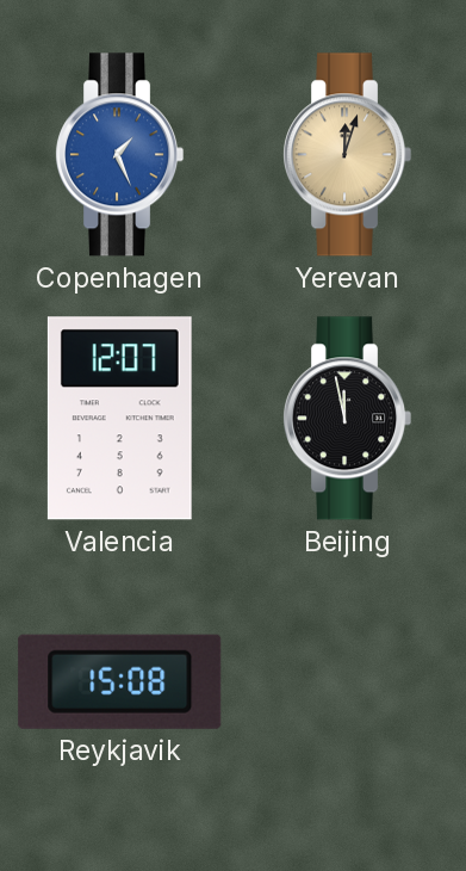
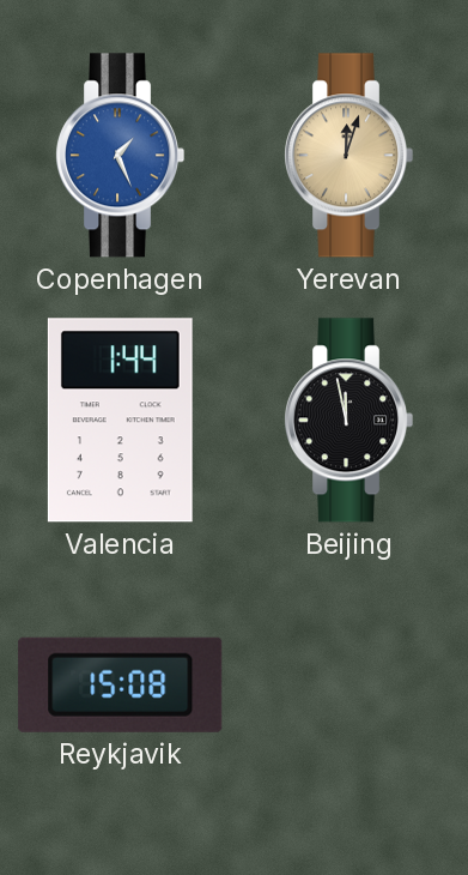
Valencia: 12:07 -> 1:44
